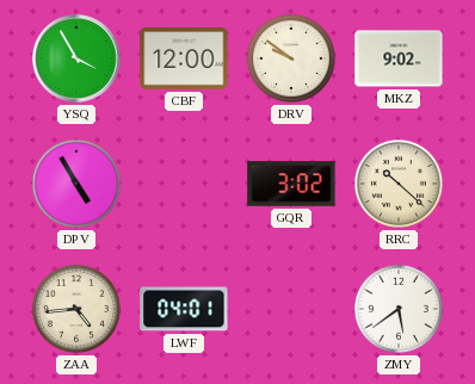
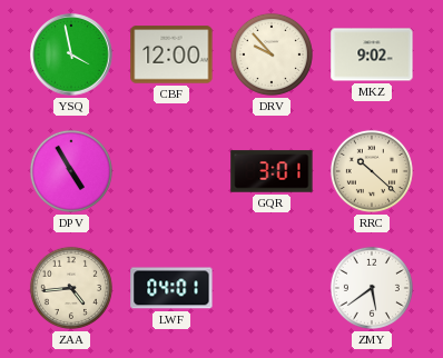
YSQ: 3:55 -> 3:58
DRV: 9:51 -> 9:53
GQR: 3:02 -> 3:01
